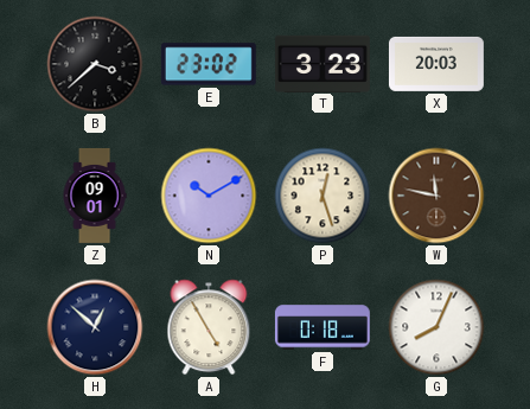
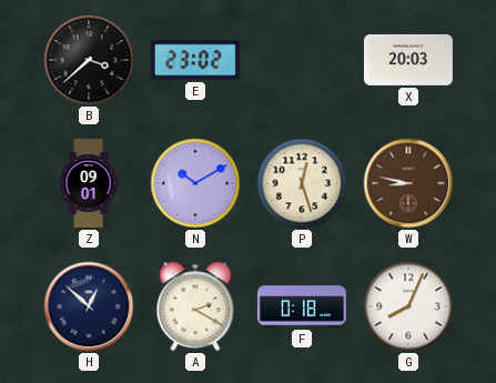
T: 3:23 -> none
W: 11:47 -> 8:47
A: 4:55 -> 2:20
